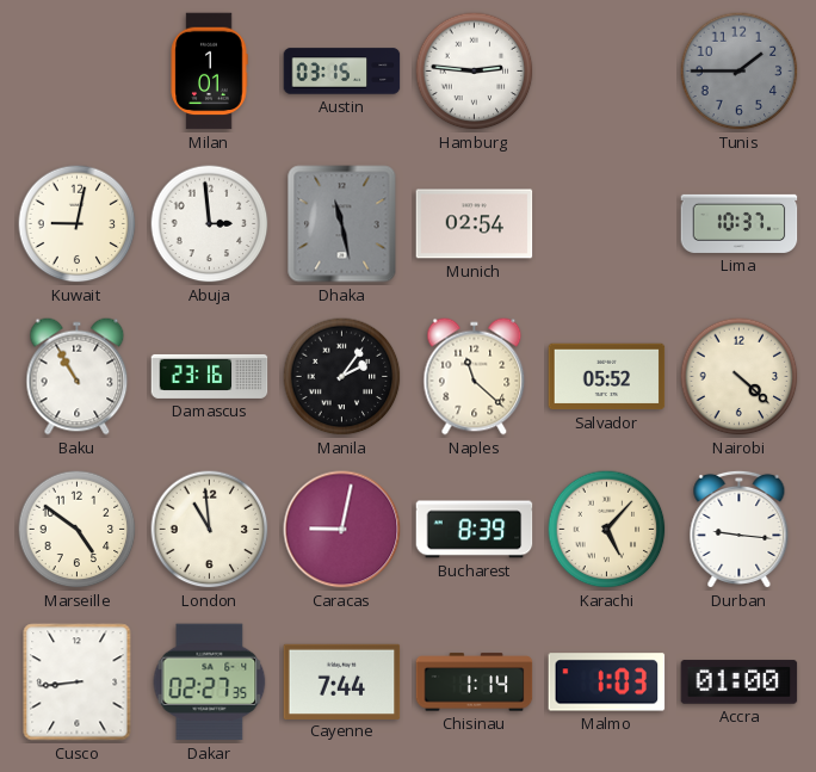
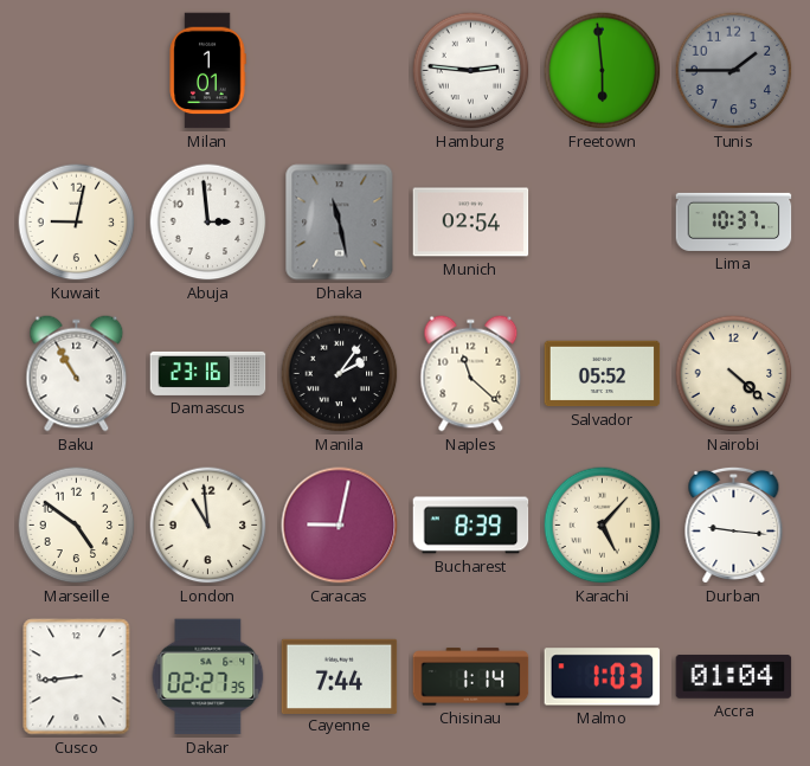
Austin: 03:15 -> none
Freetown: none -> 5:59
Accra: 01:00 -> 01:04
